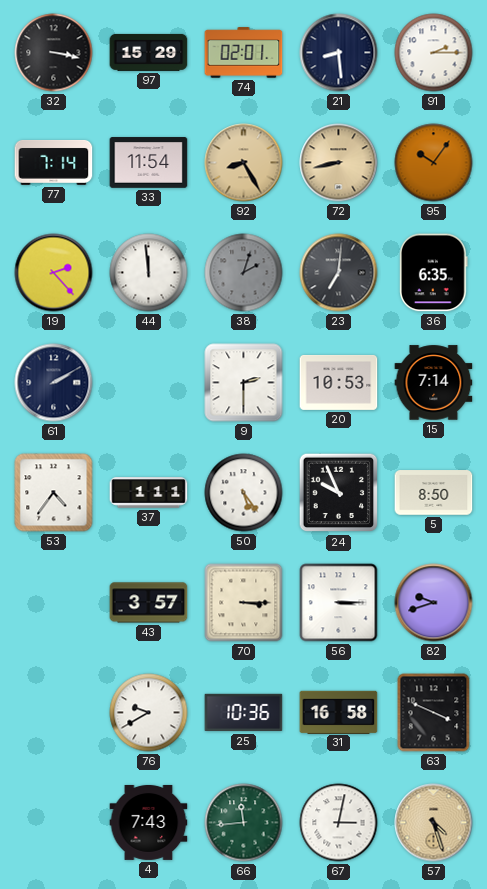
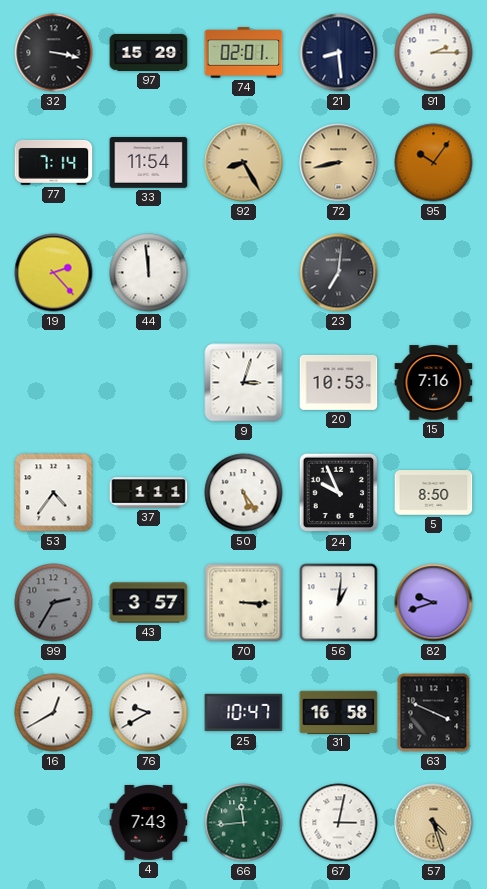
38: 2:03 -> none
36: 6:35 -> none
61: 2:10 -> none
9: 2:30 -> 3:03
15: 7:14 -> 7:16
99: none -> 2:35
56: 3:15 -> 1:01
16: none -> 12:40
25: 10:36 -> 10:47
